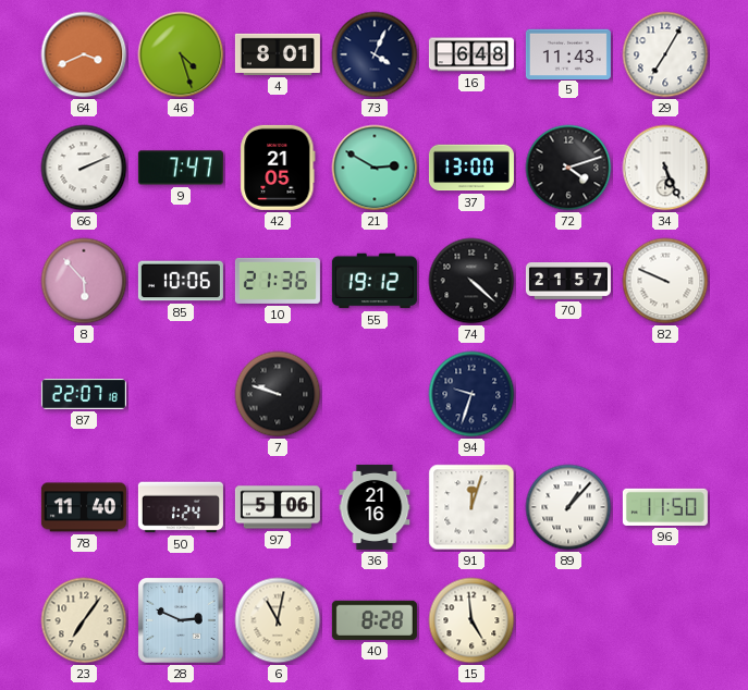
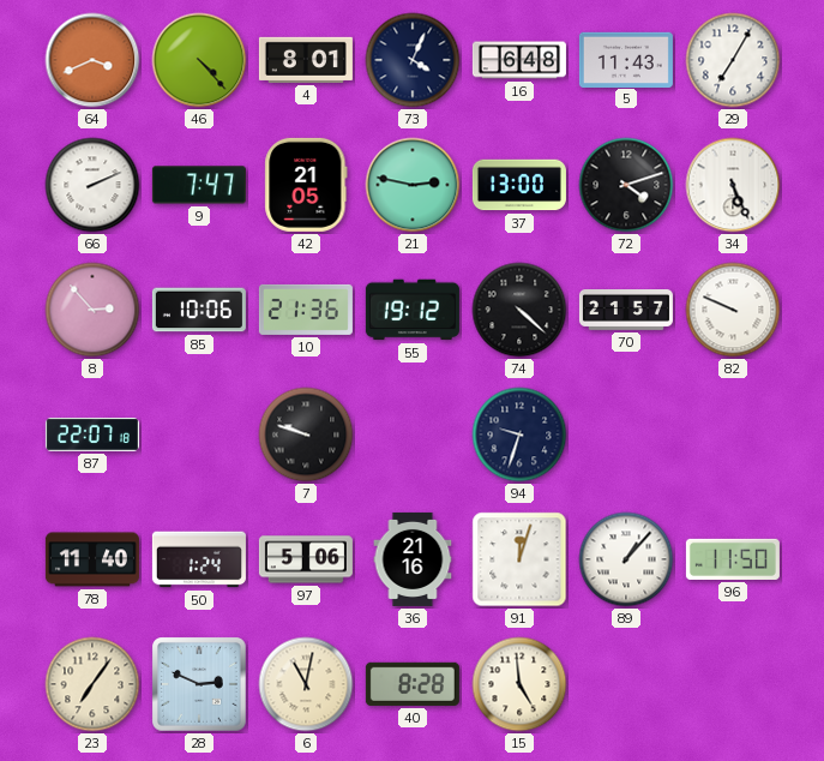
46: 4:27 -> 4:23
21: 2:50 -> 2:47
8: 5:53 -> 2:53
